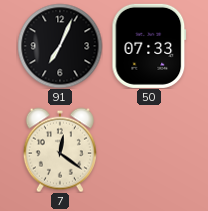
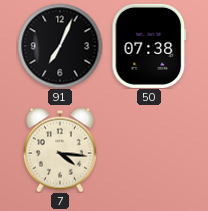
50: 07:33 -> 07:38
7: 12:21 -> 4:16
